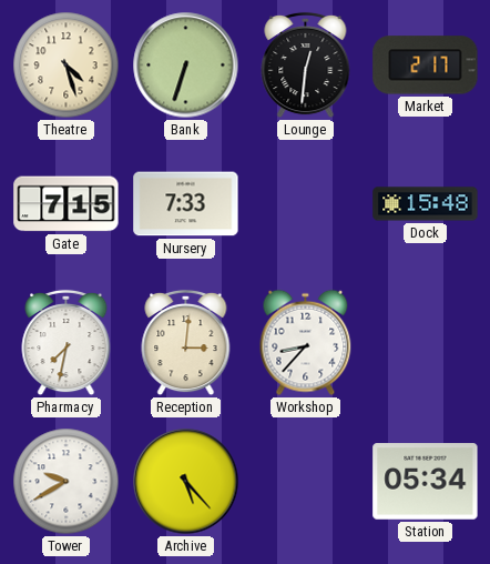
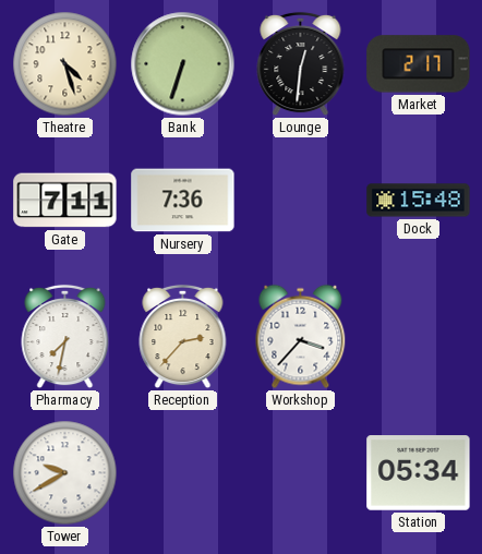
Gate: 7:15 -> 7:11
Nursery: 7:33 -> 7:36
Reception: 3:01 -> 2:37
Workshop: 8:37 -> 3:37
Archive: 5:23 -> none
